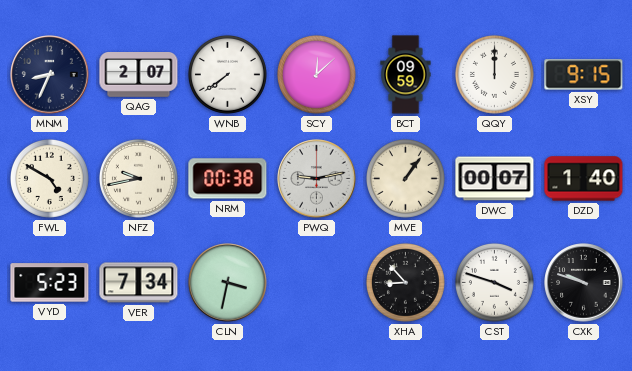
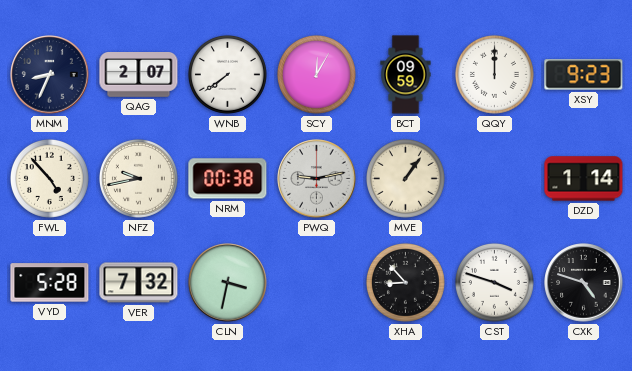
SCY: 12:08 -> 12:05
XSY: 9:15 -> 9:23
FWL: 4:50 -> 4:53
DWC: 00:07 -> none
DZD: 1:40 -> 1:14
VYD: 5:23 -> 5:28
VER: 7:34 -> 7:32
CXK: 9:48 -> 4:48
